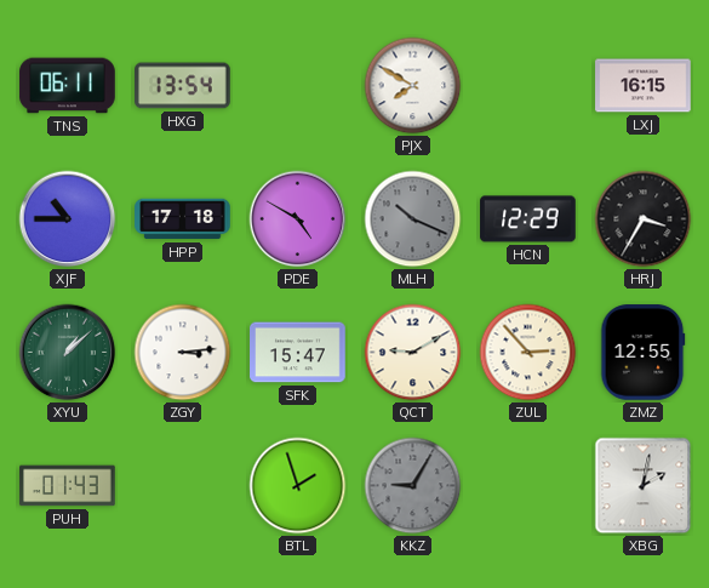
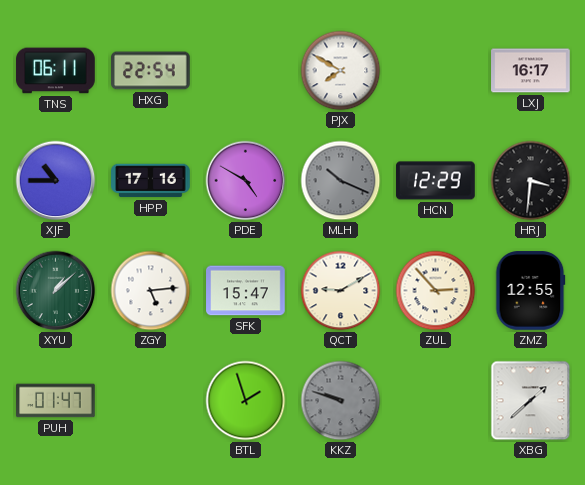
HXG: 13:54 -> 22:54
LXJ: 16:15 -> 16:17
HPP: 17:18 -> 17:16
HRJ: 3:35 -> 3:31
ZGY: 3:14 -> 5:14
PUH: 01:43 -> 01:47
KKZ: 9:05 -> 9:48
XBG: 2:02 -> 1:38
